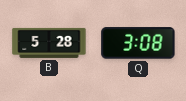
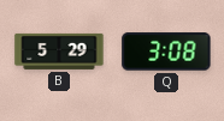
B: 5:28 -> 5:29
